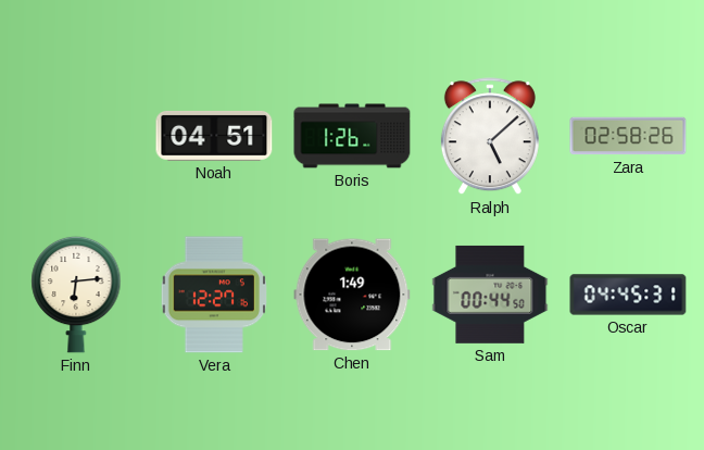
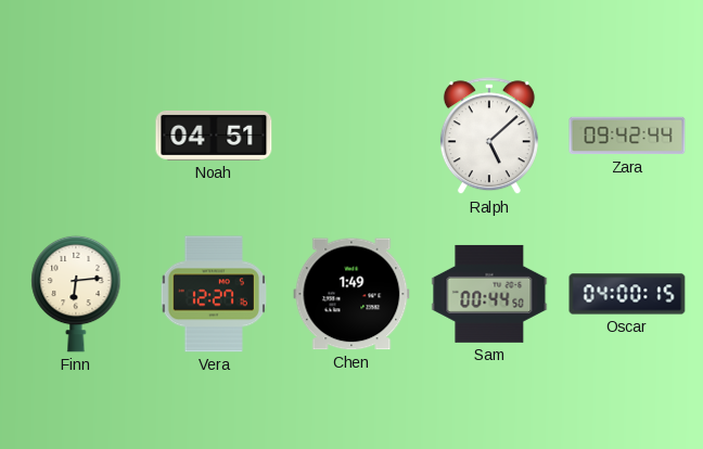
Boris: 1:26 -> none
Zara: 02:58 -> 09:42
Oscar: 04:45 -> 04:00
